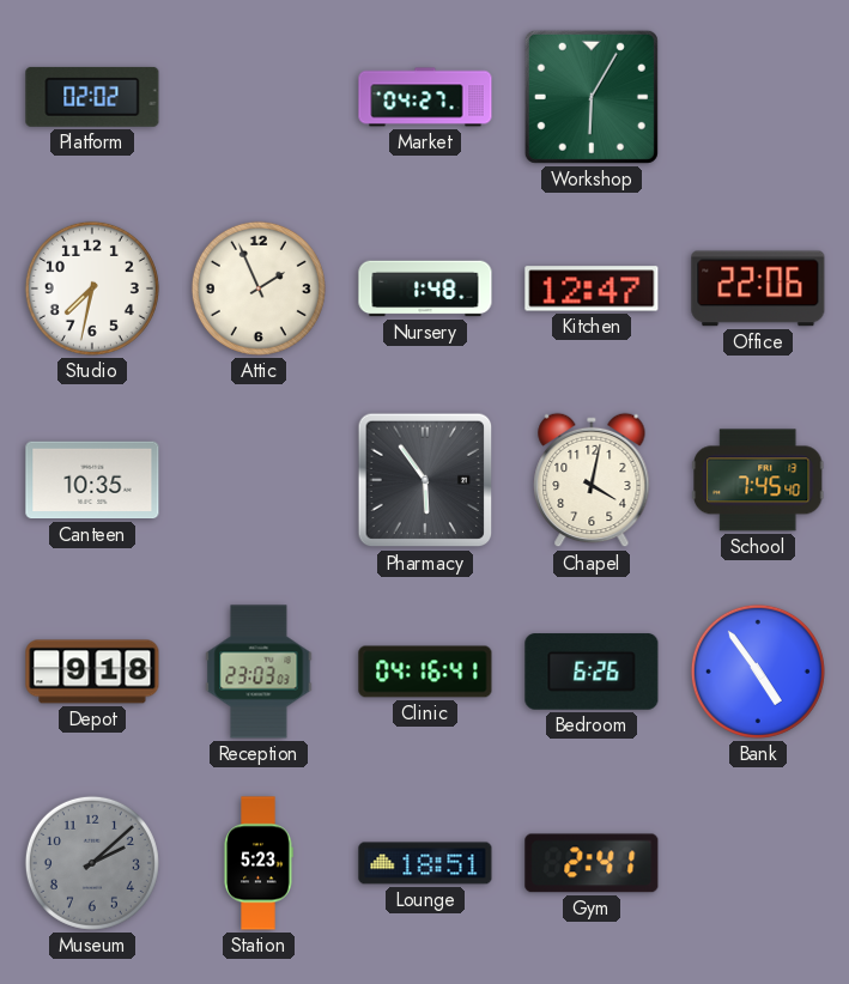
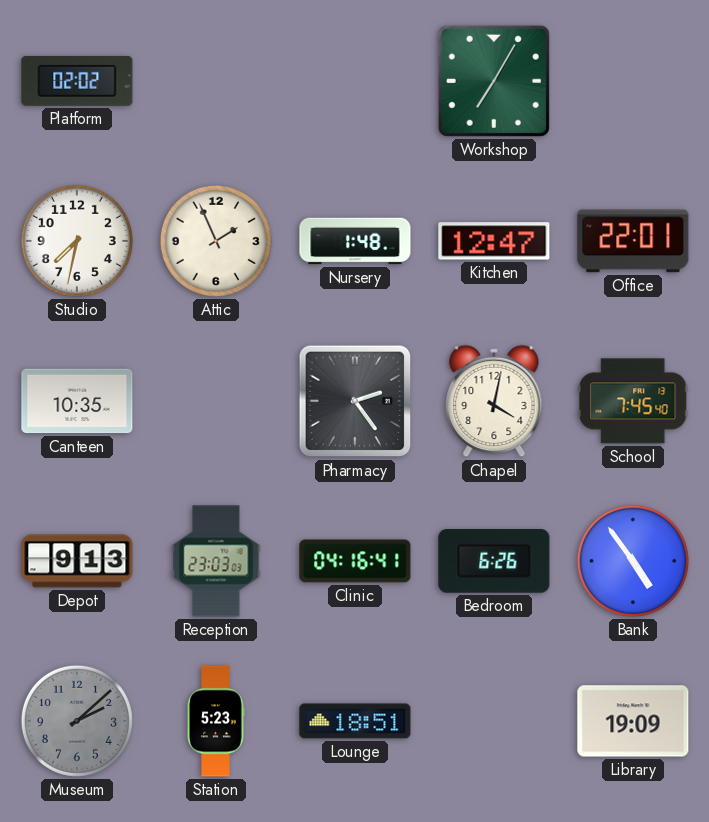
Market: 04:27 -> none
Workshop: 6:05 -> 7:05
Office: 22:06 -> 22:01
Pharmacy: 5:54 -> 2:24
Depot: 9:18 -> 9:13
Gym: 2:41 -> none
Library: none -> 19:09
